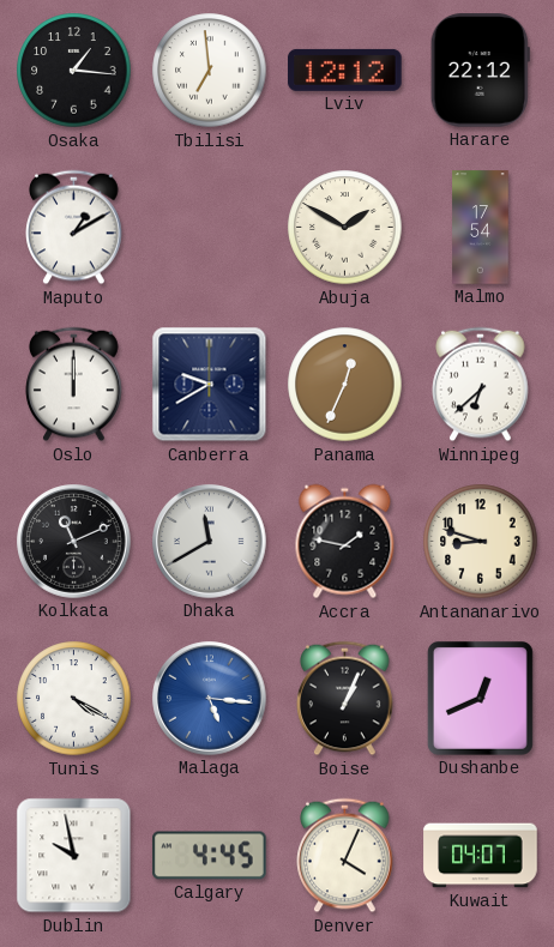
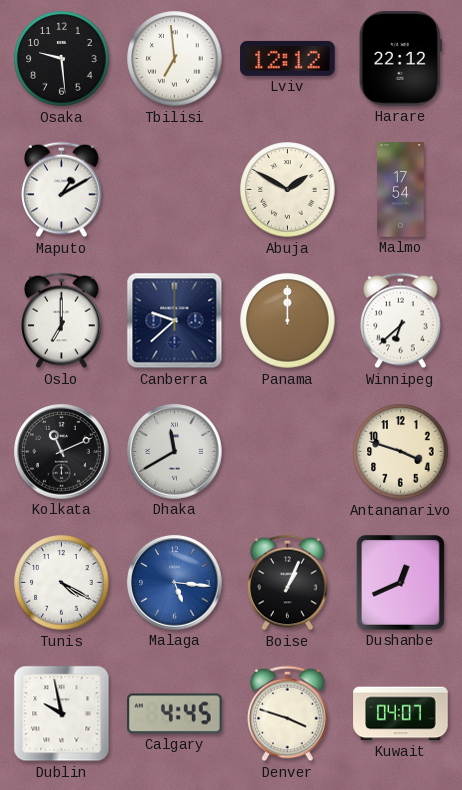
Osaka: 1:16 -> 9:29
Oslo: 12:00 -> 7:00
Canberra: 9:40 -> 9:38
Panama: 12:34 -> 12:00
Accra: 1:47 -> none
Antananarivo: 8:48 -> 3:48
Denver: 4:04 -> 3:48
